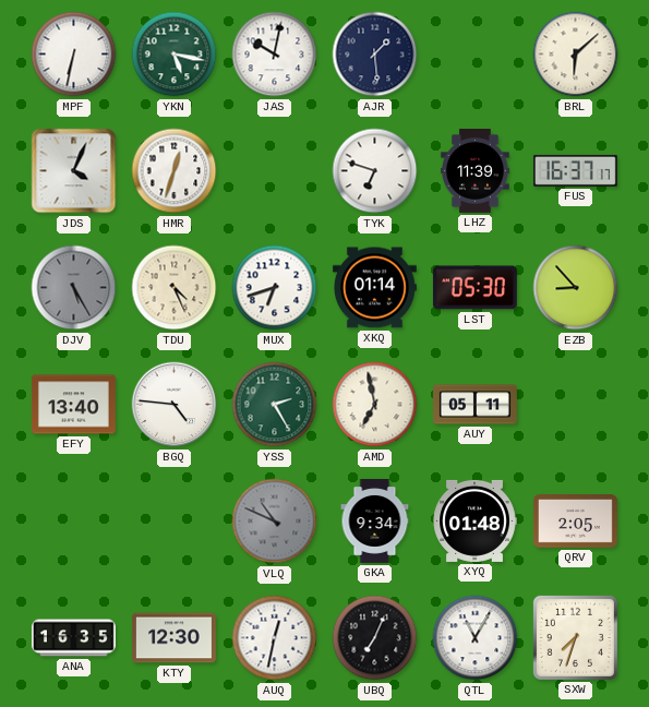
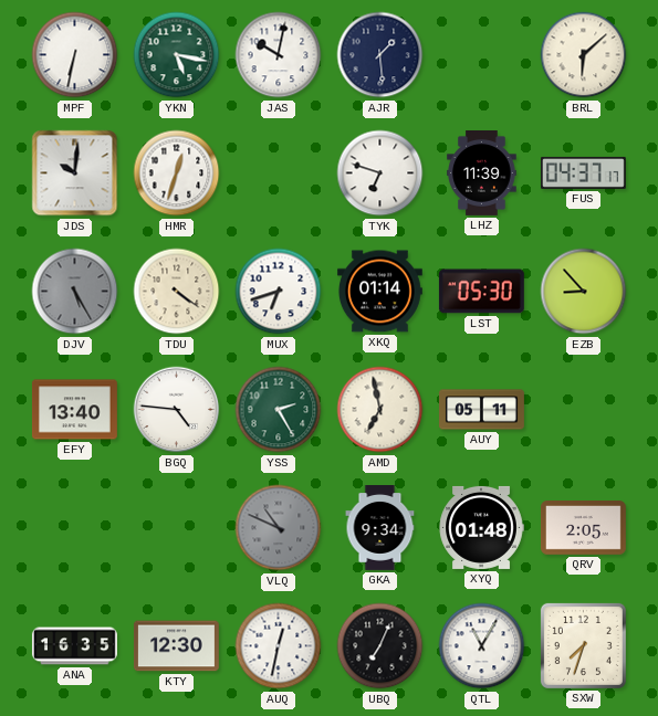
JDS: 4:04 -> 10:01
FUS: 16:37 -> 04:37
TDU: 4:26 -> 4:21
